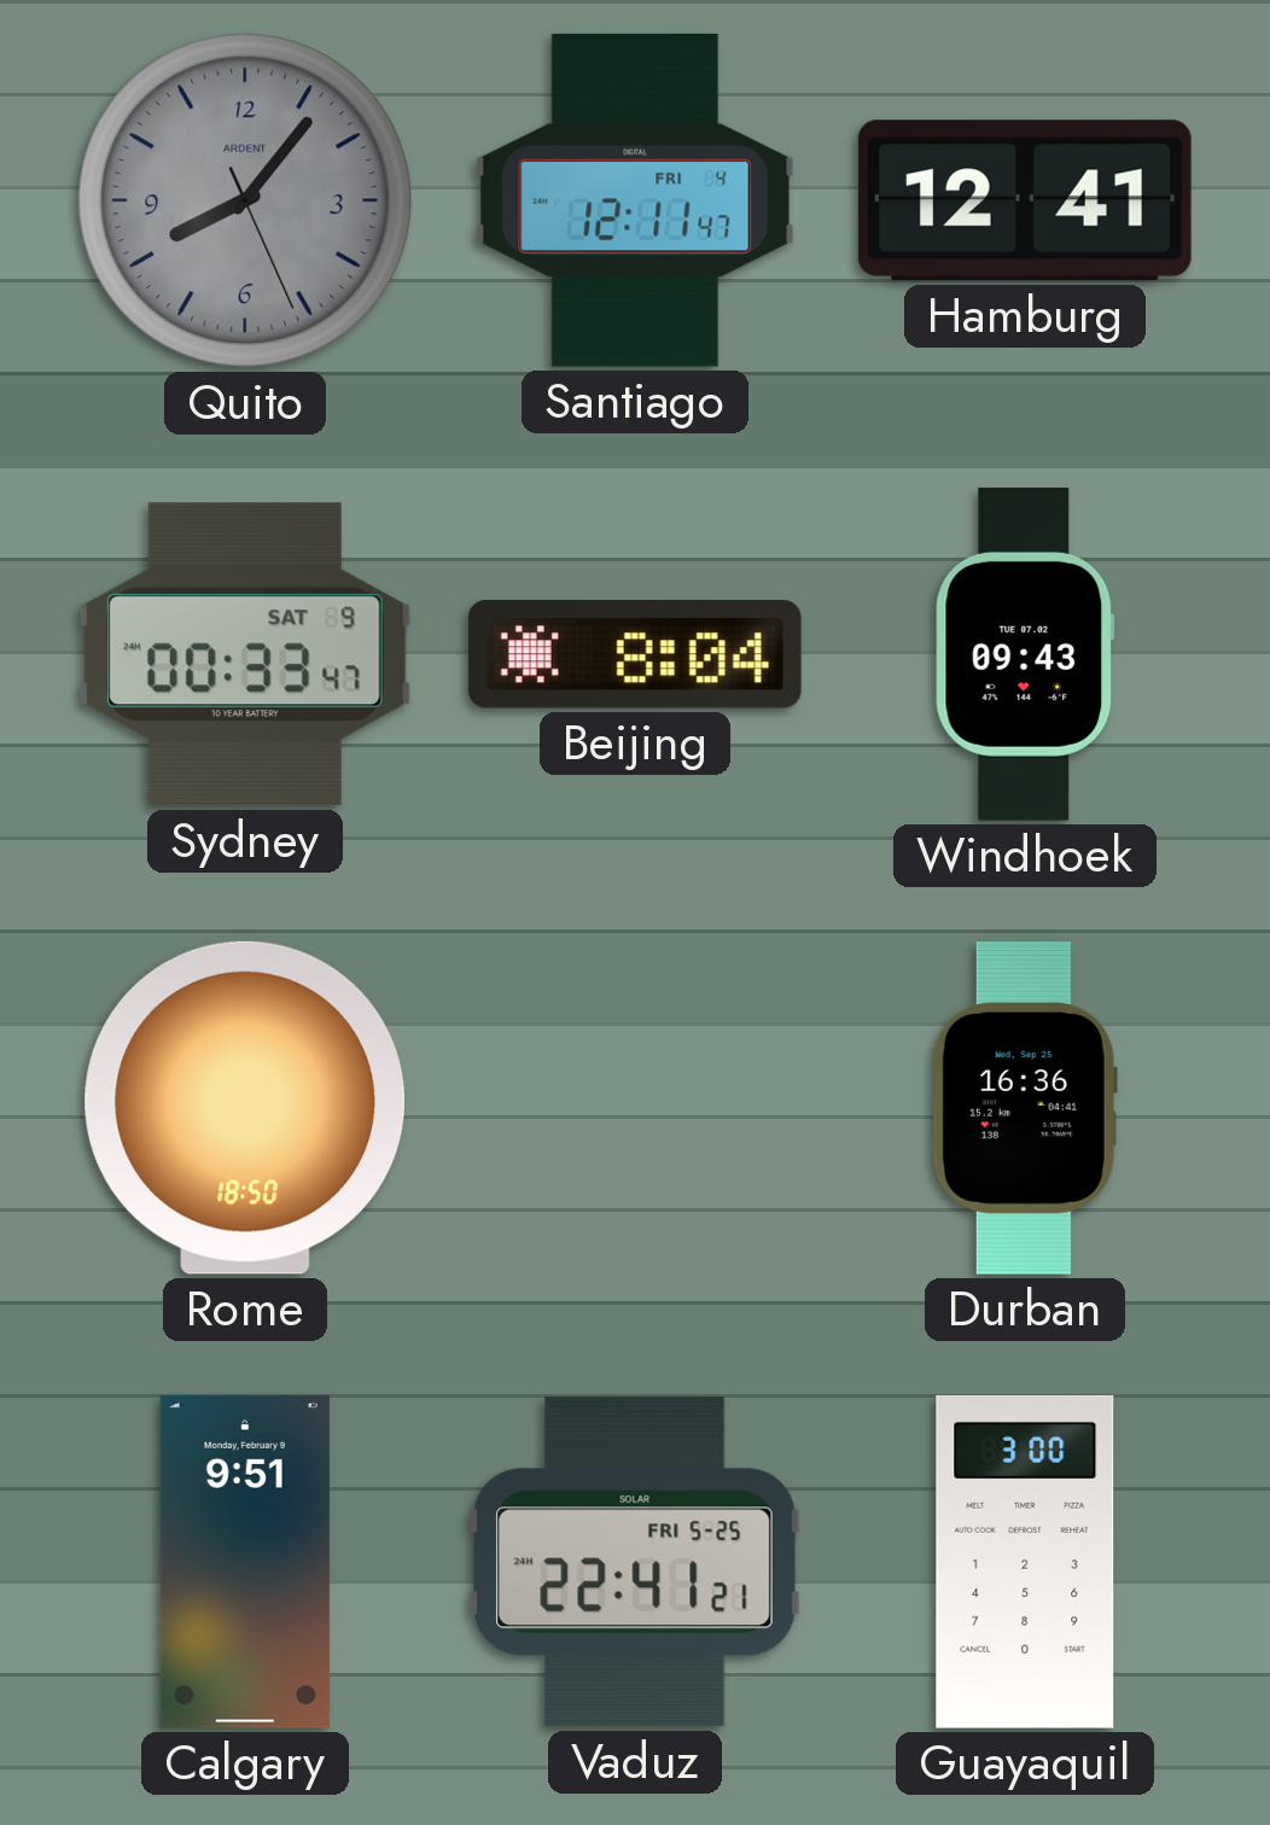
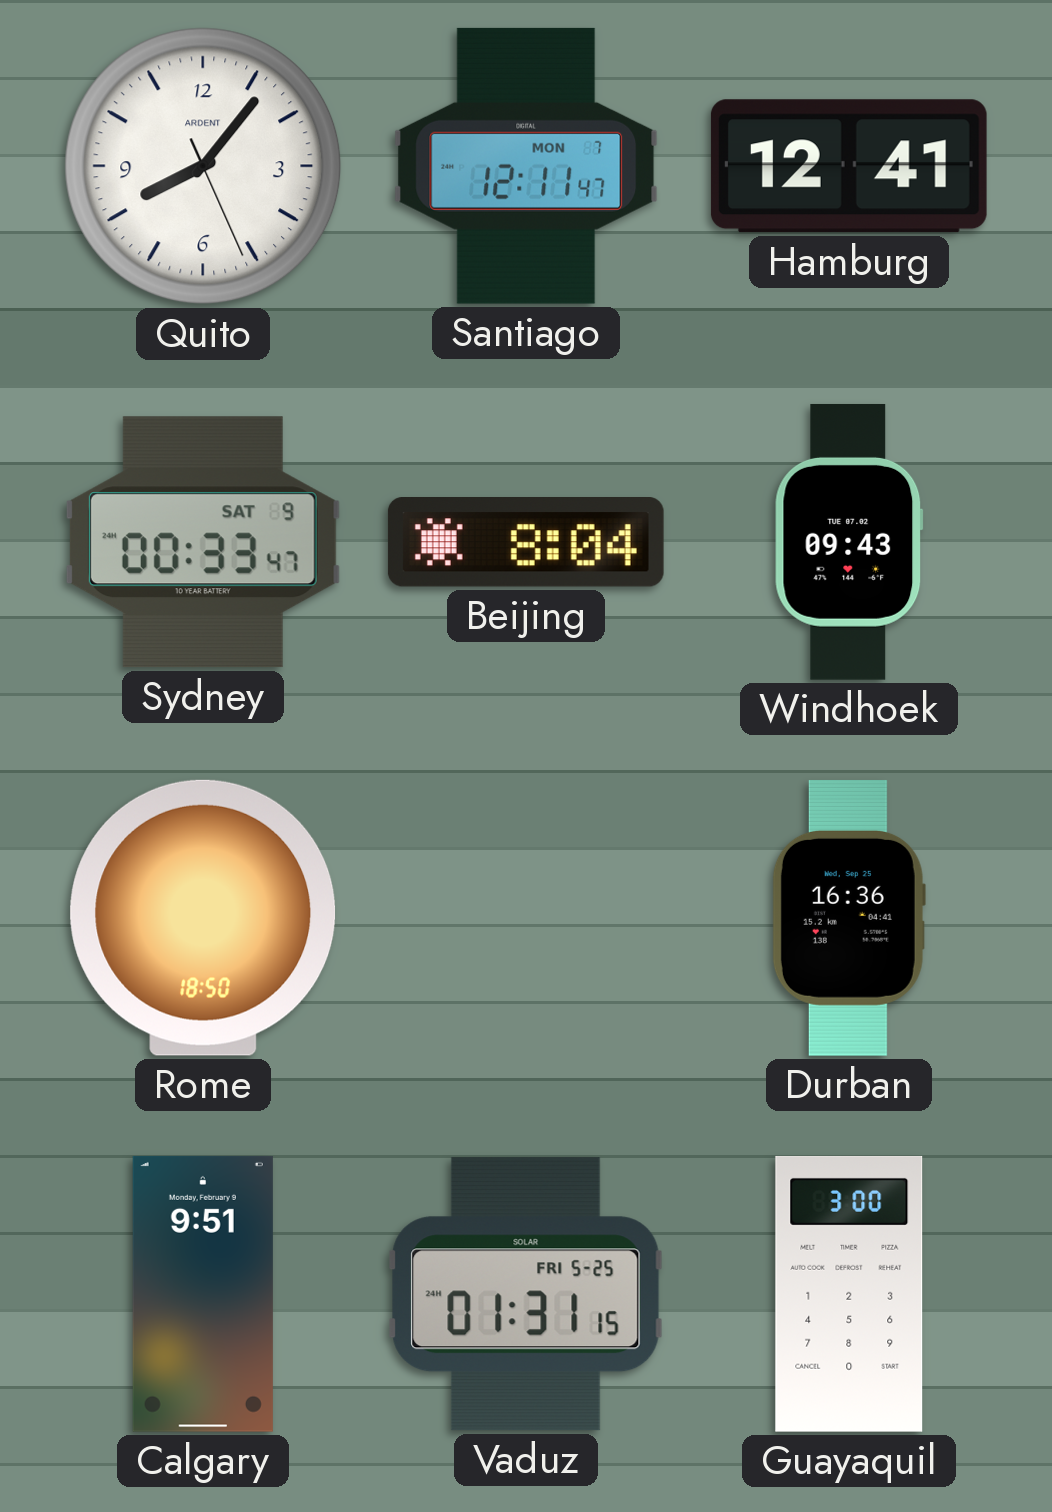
Quito dial: grey -> white
Santiago date: FRI 4 -> MON 7
Vaduz: 22:41 -> 01:31
